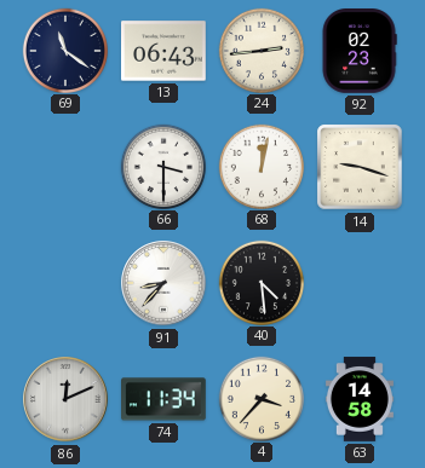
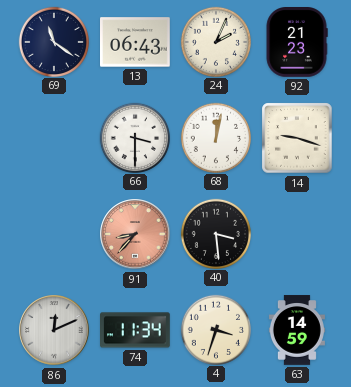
24: 2:44 -> 2:04
92: 02:23 -> 21:23
91 dial: white -> salmon
40: 4:29 -> 3:29
4: 3:37 -> 3:33
63: 14:58 -> 14:59
